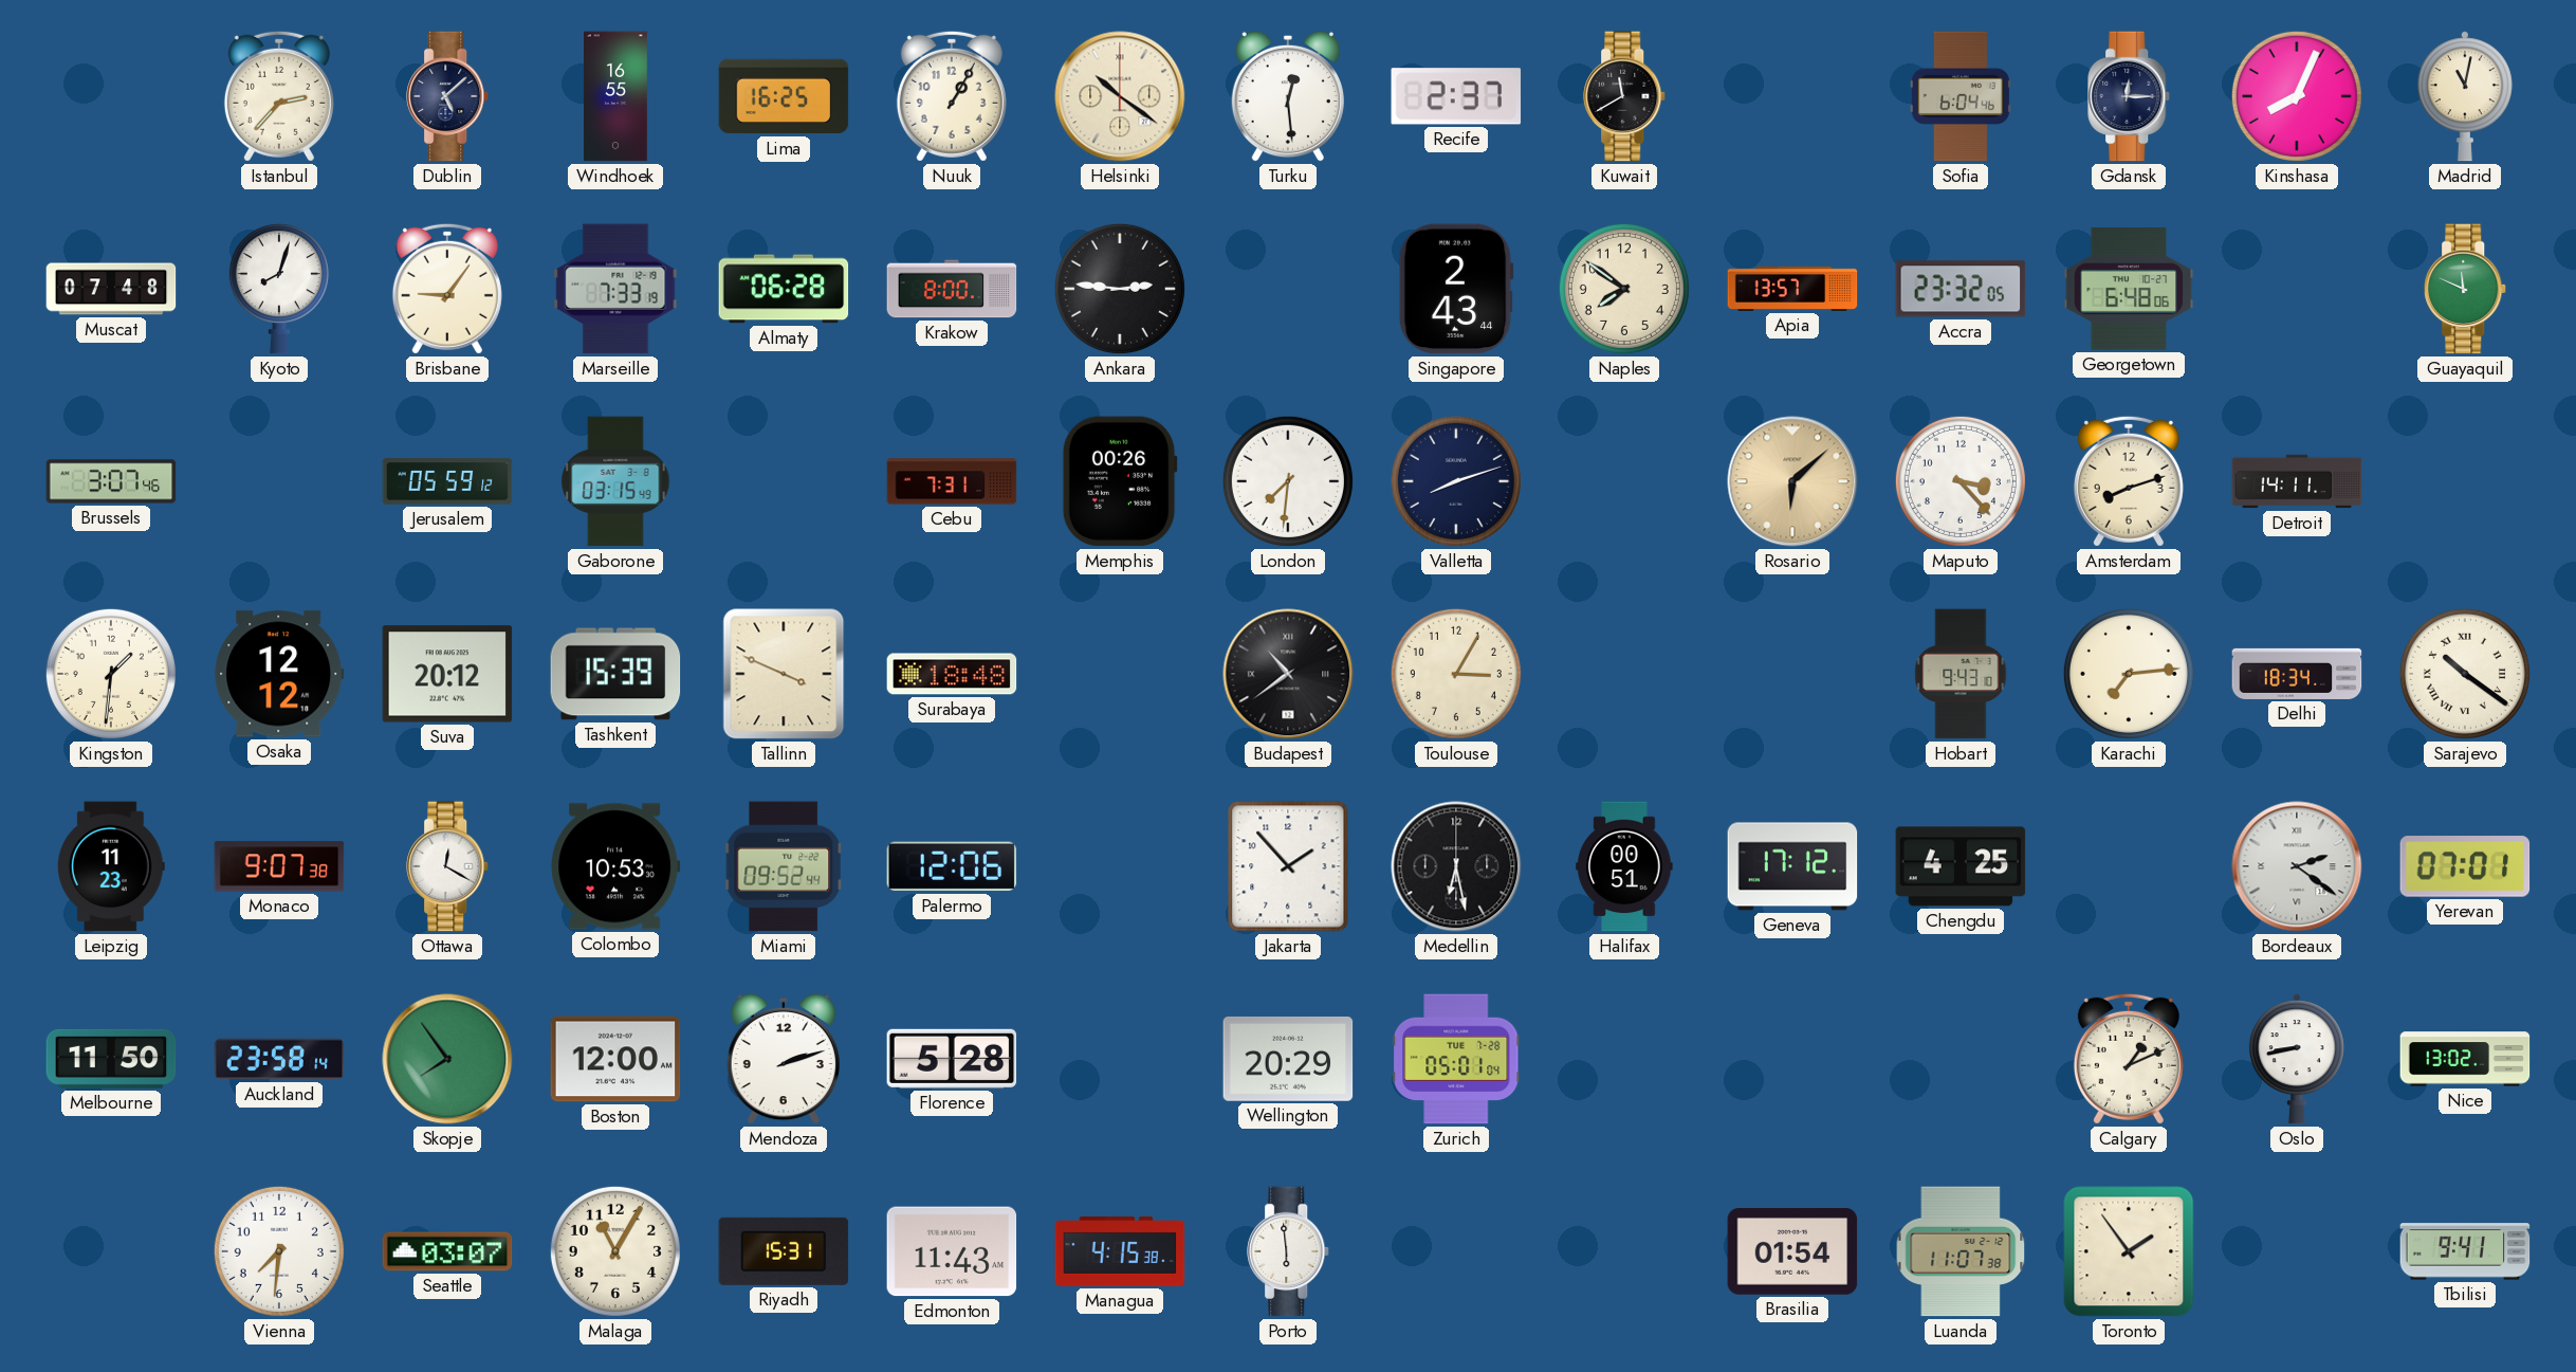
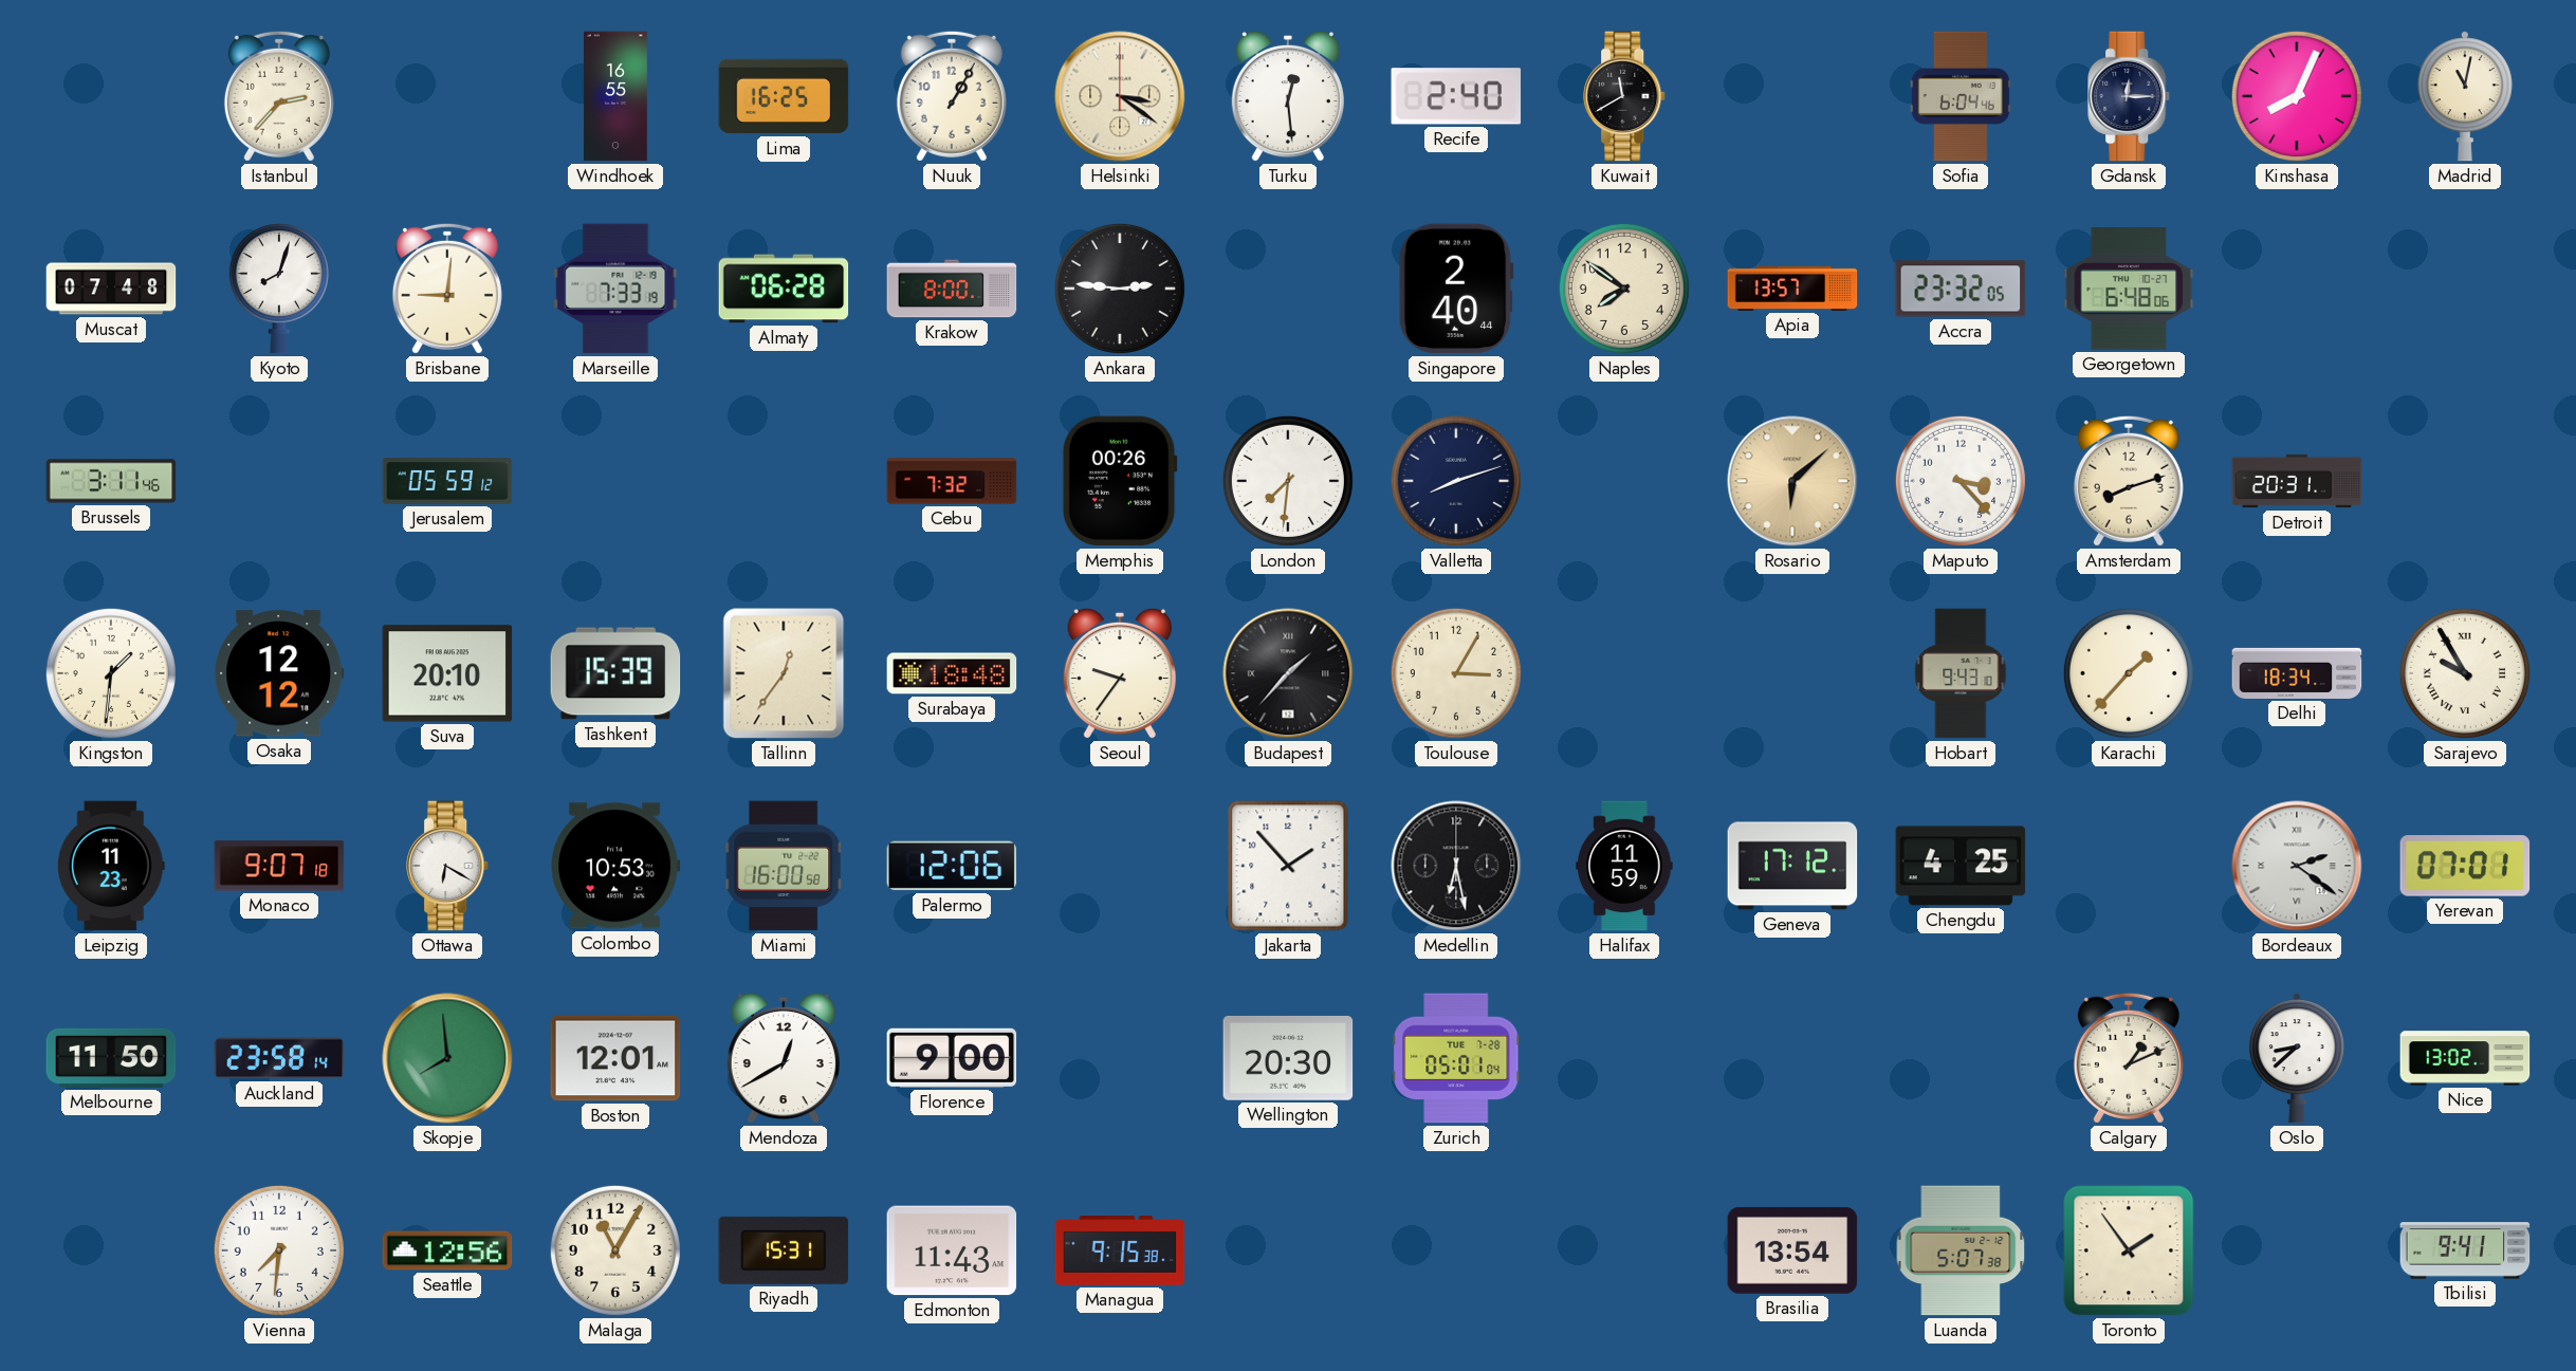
Dublin: 5:08 -> none
Helsinki: 10:21 -> 3:21
Recife: 2:37 -> 2:40
Brisbane: 9:06 -> 9:01
Singapore: 2:43 -> 2:40
Guayaquil: 11:49 -> none
Brussels: 3:07 -> 3:11
Gaborone: 03:15 -> none
Cebu: 7:31 -> 7:32
Detroit: 14:11 -> 20:31
Suva: 20:12 -> 20:10
Tallinn: 3:49 -> 12:36
Seoul: none -> 9:36
Budapest: 10:39 -> 1:37
Karachi: 7:14 -> 1:37
Sarajevo: 10:21 -> 9:55
Monaco: 9:07:38 -> 9:07:18
Ottawa: 12:20 -> 6:20
Miami: 09:52 -> 16:00
Halifax: 00:51 -> 11:59
Skopje: 7:54 -> 7:59
Boston: 12:00 -> 12:01
Mendoza: 2:12 -> 12:40
Florence: 5:28 -> 9:00
Wellington: 20:29 -> 20:30
Oslo: 8:43 -> 8:38
Seattle: 03:07 -> 12:56
Managua: 4:15 -> 9:15
Porto: 5:59 -> none
Brasilia: 01:54 -> 13:54
Luanda: 11:07 -> 5:07
